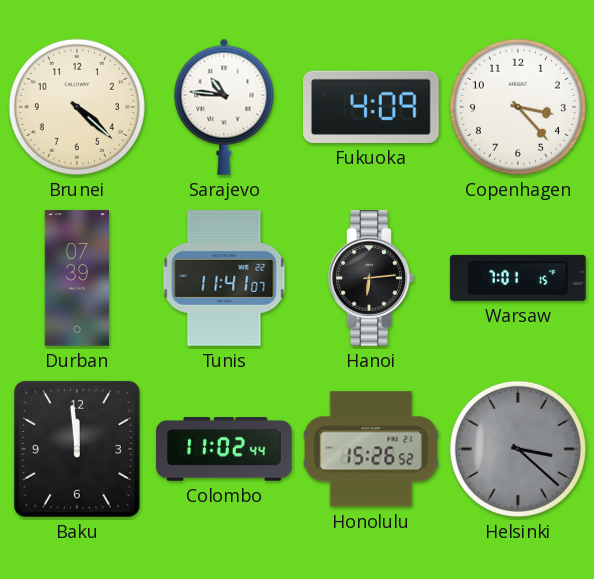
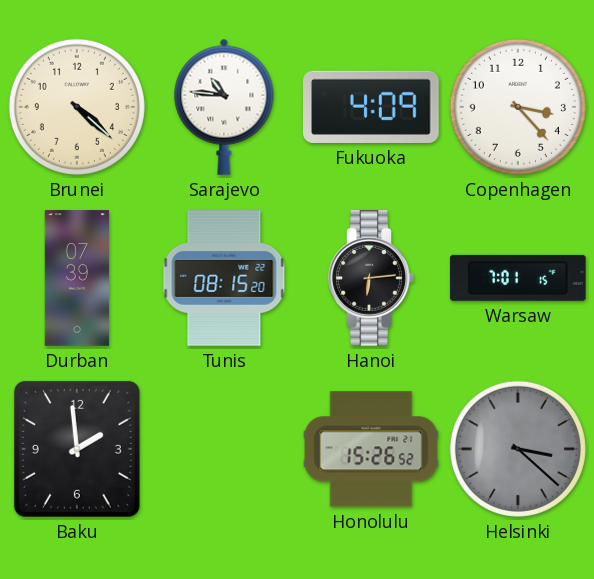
Tunis: 11:41 -> 08:15
Baku: 11:59 -> 1:59
Colombo: 11:02 -> none
